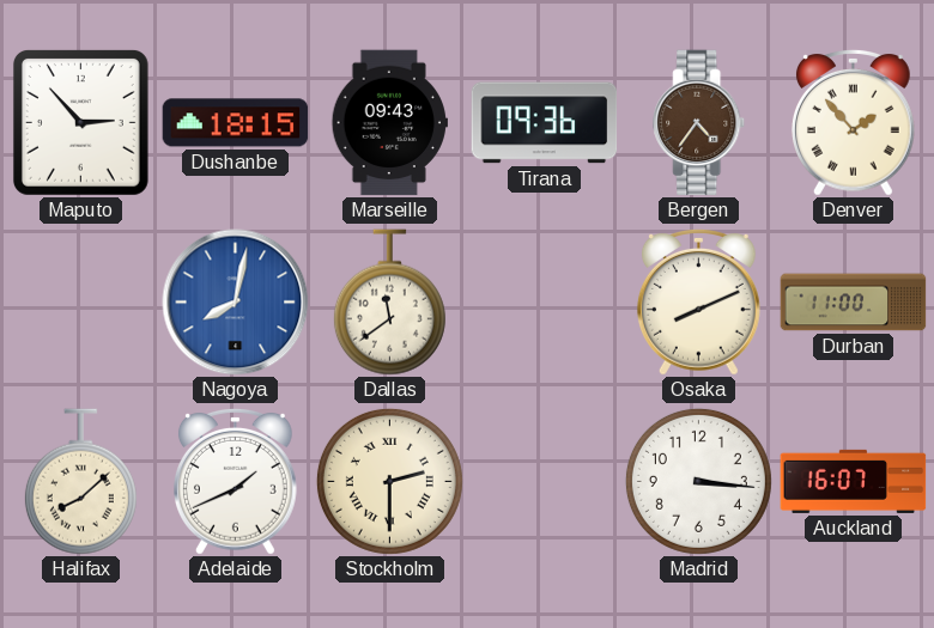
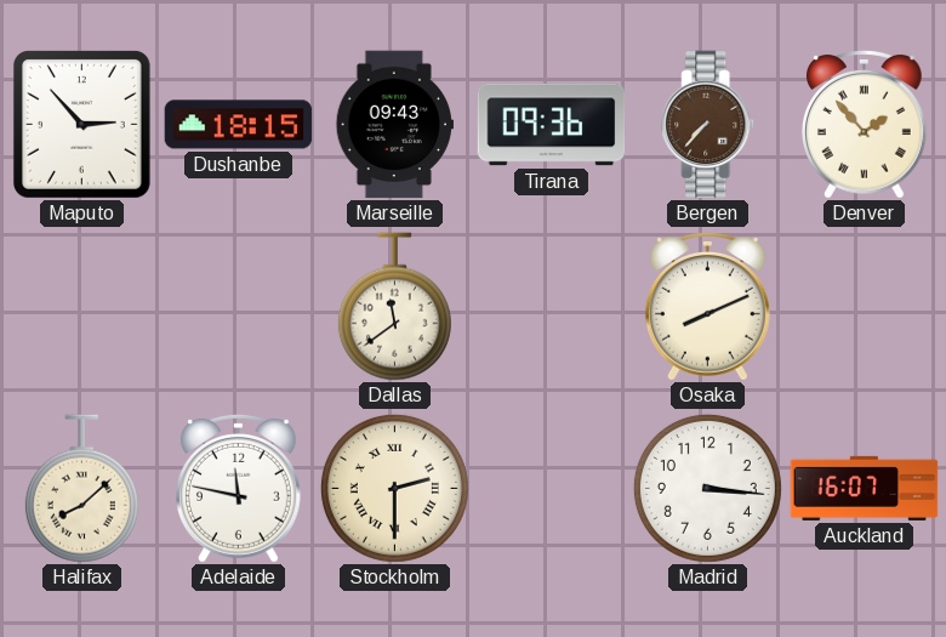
Bergen: 4:36 -> 7:37
Nagoya: 8:02 -> none
Durban: 11:00 -> none
Adelaide: 1:41 -> 11:47
